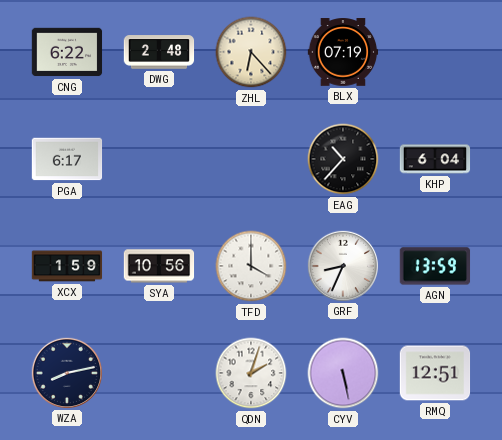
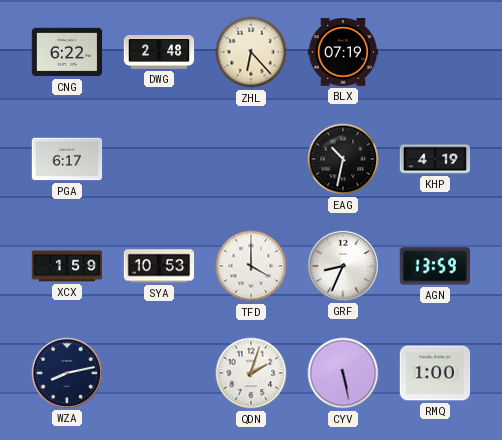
EAG: 10:37 -> 10:32
KHP: 6:04 -> 4:19
SYA: 10:56 -> 10:53
RMQ: 12:51 -> 1:00
